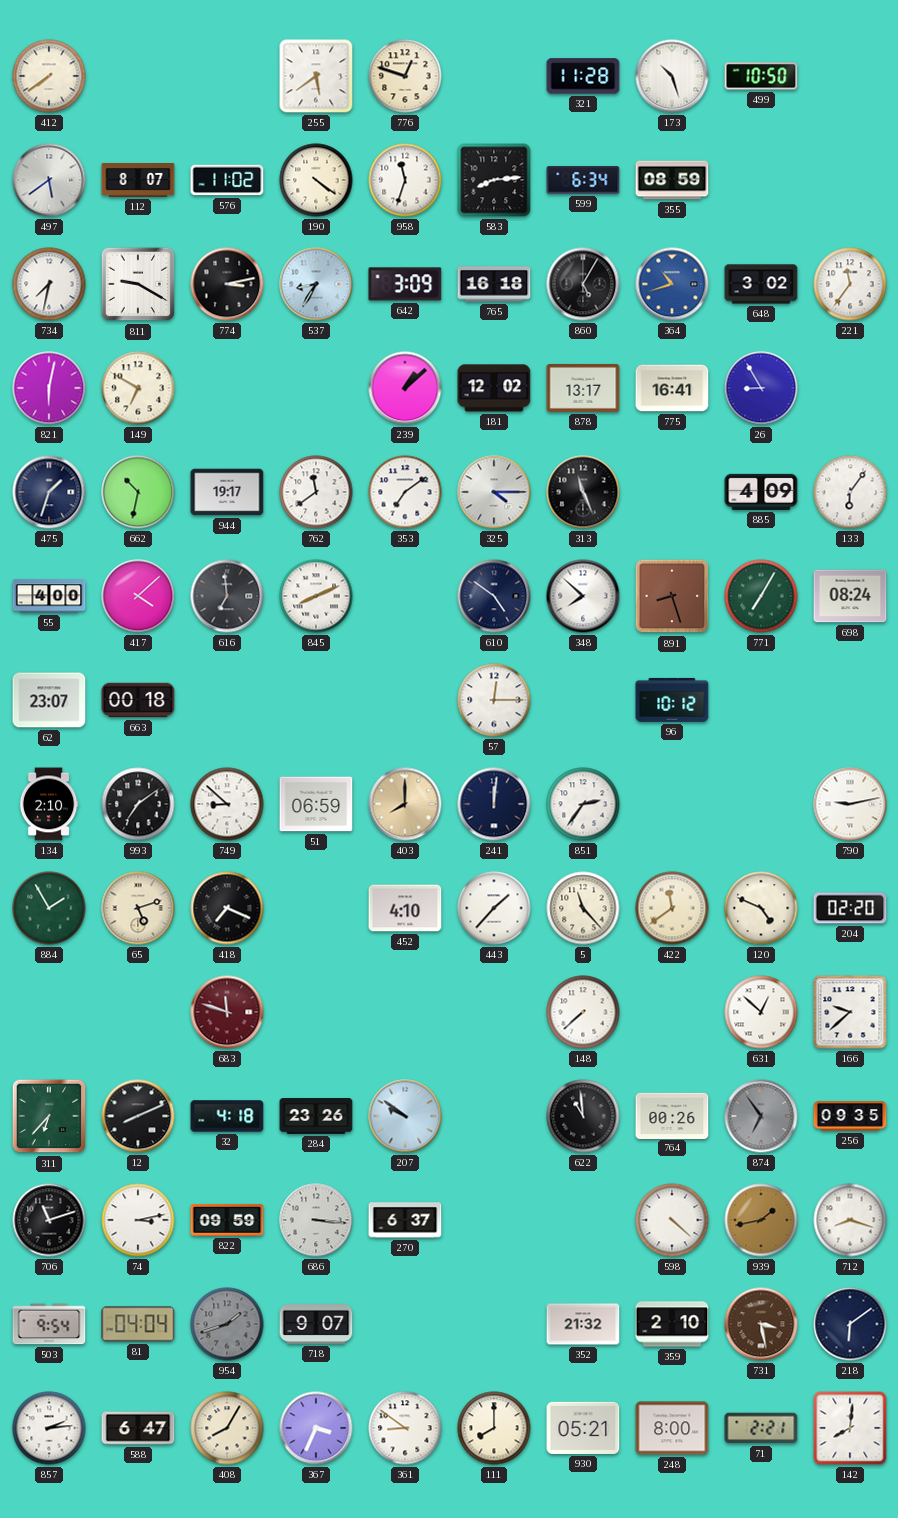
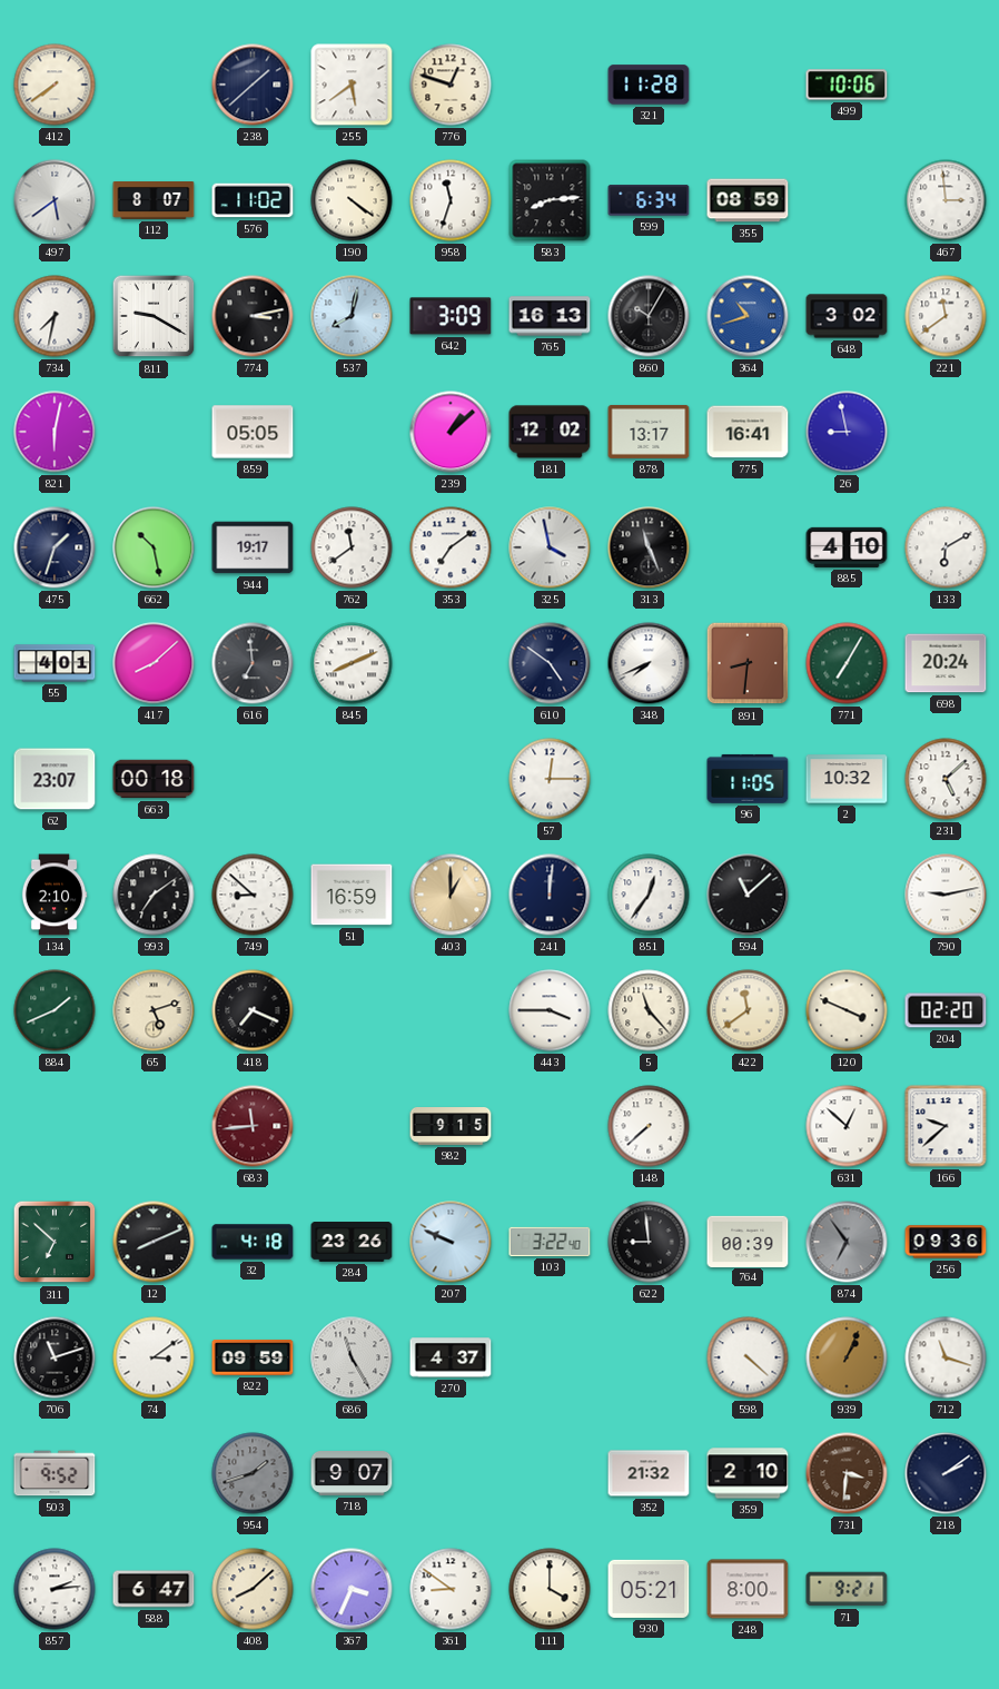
238: none -> 1:38
173: 10:27 -> none
499: 10:50 -> 10:06
467: none -> 2:59
537: 8:35 -> 8:02
765: 16:18 -> 16:13
860: 5:05 -> 10:05
221: 11:36 -> 11:39
149: 6:50 -> none
859: none -> 05:05
26: 8:55 -> 8:58
662: 10:32 -> 10:28
325: 4:15 -> 3:58
885: 4:09 -> 4:10
133: 6:06 -> 6:10
55: 4:00 -> 4:01
417: 4:08 -> 8:08
348: 7:52 -> 7:41
891: 8:27 -> 8:31
698: 08:24 -> 20:24
96: 10:12 -> 11:05
2: none -> 10:32
231: none -> 5:08
51: 06:59 -> 16:59
403: 8:00 -> 1:00
851: 2:36 -> 12:36
594: none -> 11:08
884: 1:55 -> 1:41
452: 4:10 -> none
443: 1:37 -> 3:45
120: 4:49 -> 3:49
683: 11:48 -> 11:44
982: none -> 9:15
311: 6:37 -> 6:52
207: 9:51 -> 9:49
103: none -> 3:22
622: 10:59 -> 8:59
764: 00:26 -> 00:39
256: 09:35 -> 09:36
74: 3:13 -> 3:09
686: 3:16 -> 11:25
270: 6:37 -> 4:37
939: 1:43 -> 1:04
712: 8:18 -> 11:18
503: 9:54 -> 9:52
81: 04:04 -> none
731: 3:28 -> 3:31
218: 6:09 -> 2:09
408: 8:05 -> 8:08
111: 8:00 -> 4:00
71: 2:21 -> 9:21
142: 8:01 -> none
